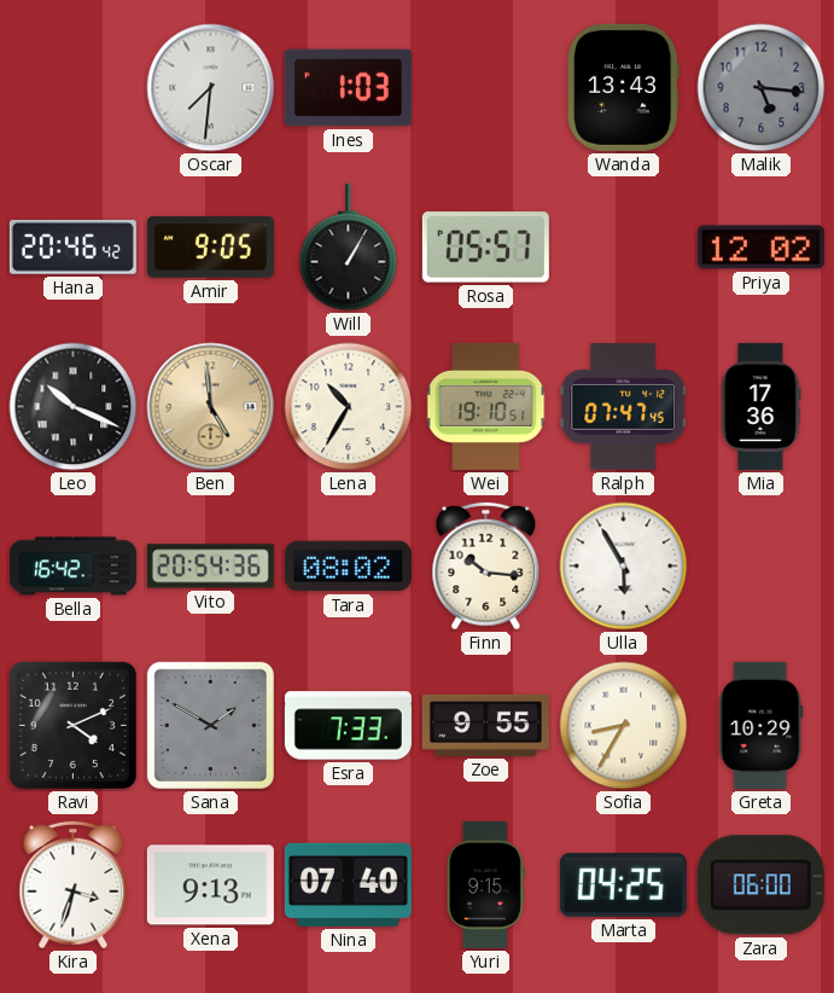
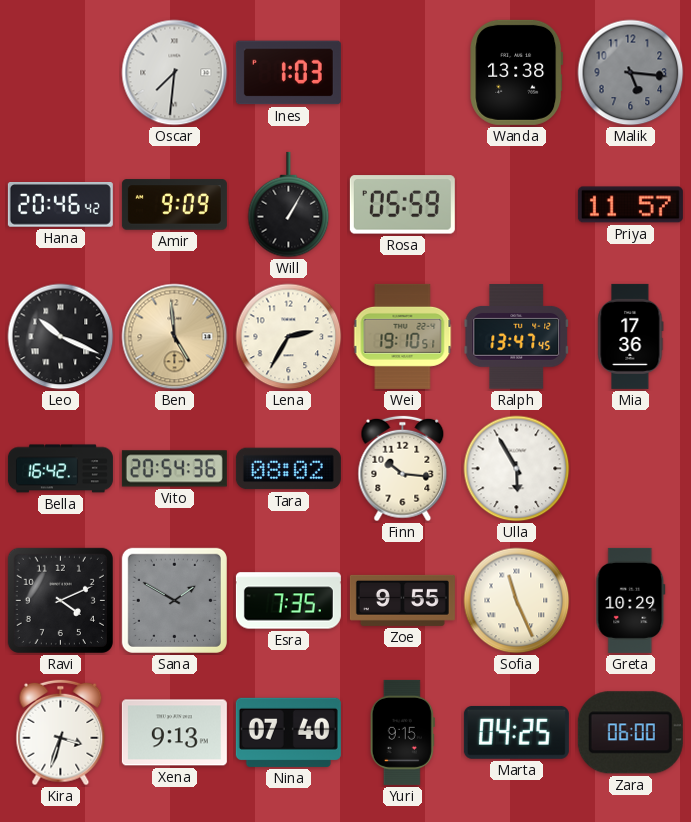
Wanda: 13:43 -> 13:38
Amir: 9:05 -> 9:09
Rosa: 05:57 -> 05:59
Priya: 12:02 -> 11:57
Lena: 10:35 -> 2:35
Ralph: 07:47 -> 13:47
Esra: 7:33 -> 7:35
Sofia: 8:35 -> 11:26
